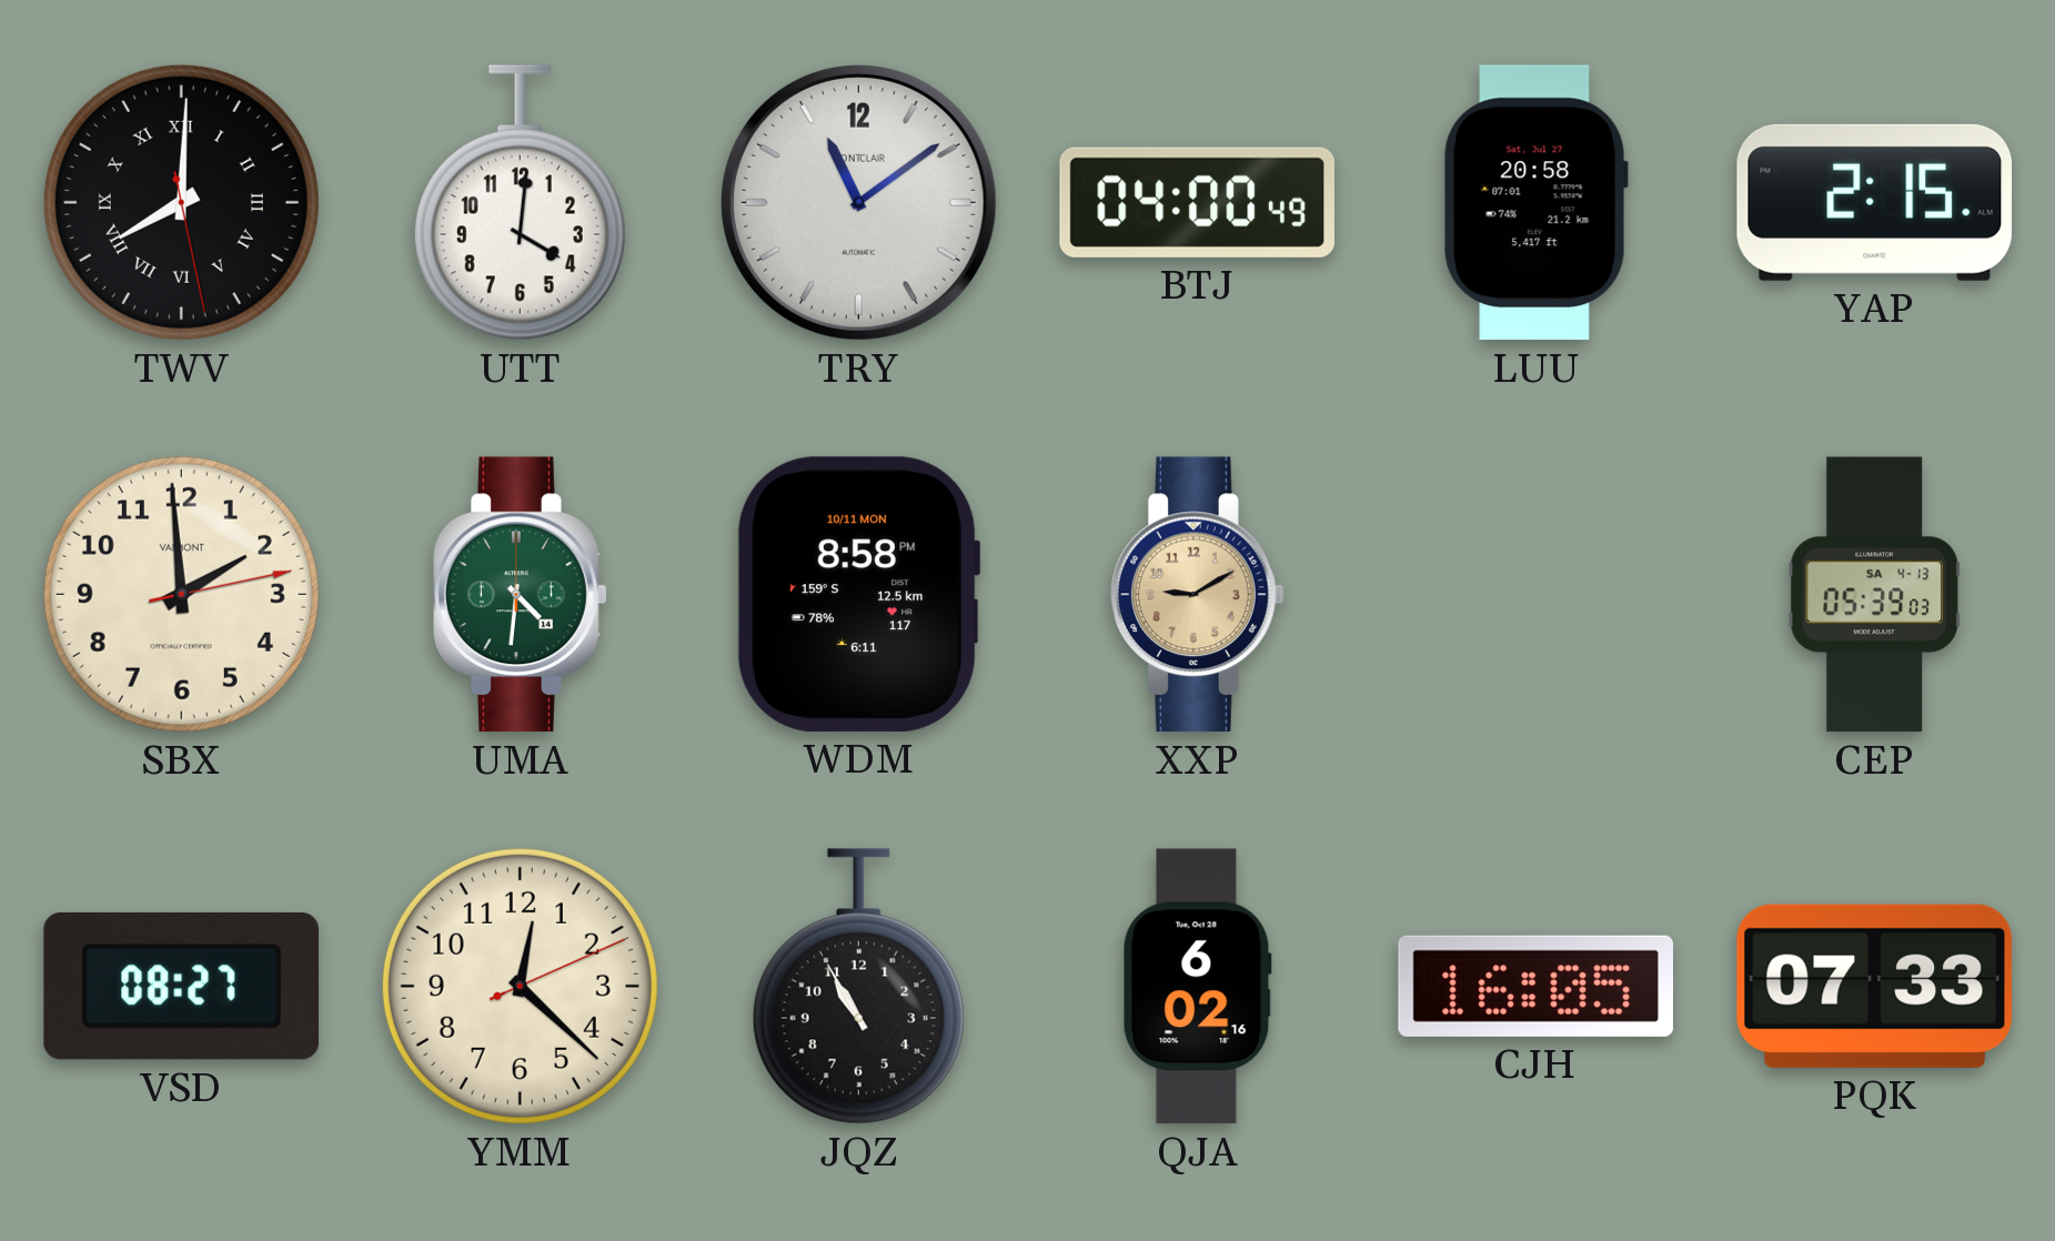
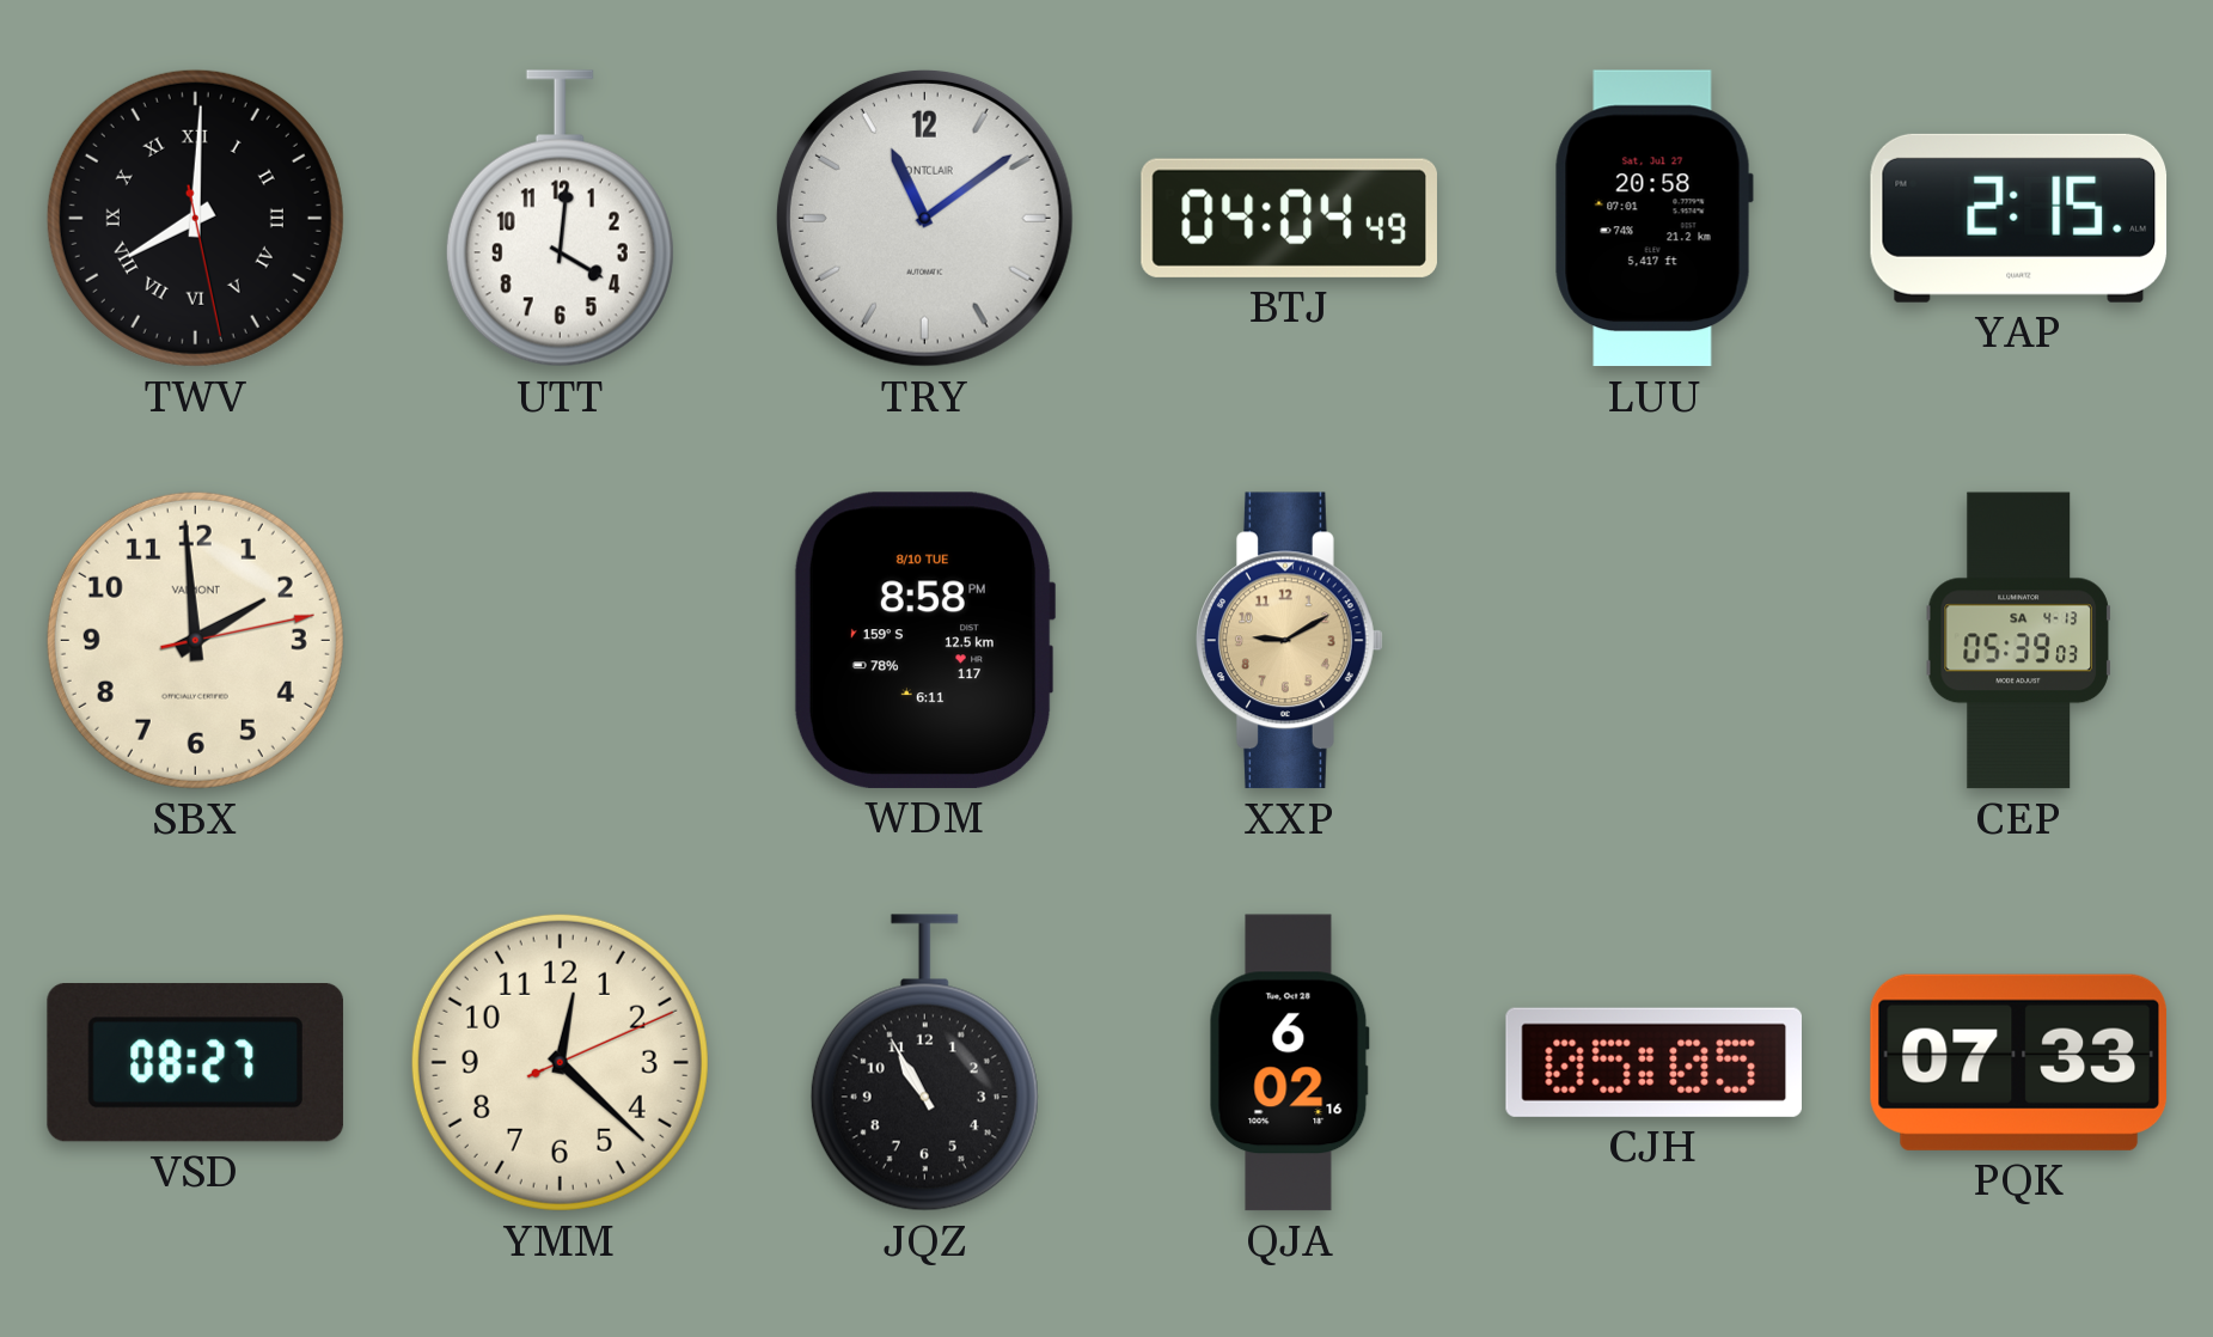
BTJ: 04:00 -> 04:04
UMA: 4:31 -> none
WDM date: 10/11 MON -> 8/10 TUE
CJH: 16:05 -> 05:05
